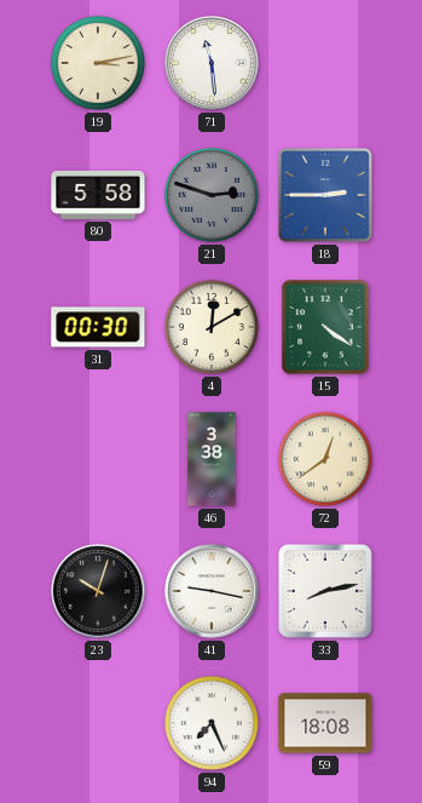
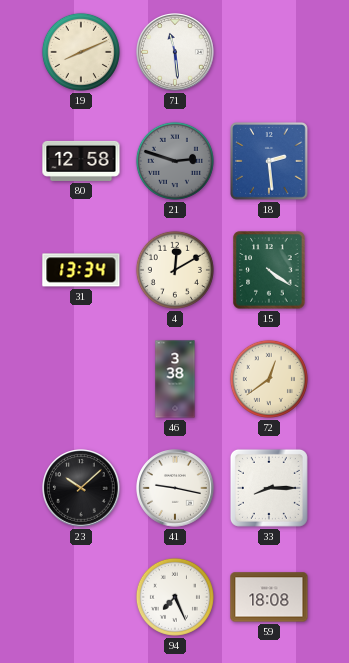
19: 3:13 -> 8:11
80: 5:58 -> 12:58
18: 2:45 -> 2:29
31: 00:30 -> 13:34
23: 10:03 -> 10:08
33: 8:13 -> 8:15
